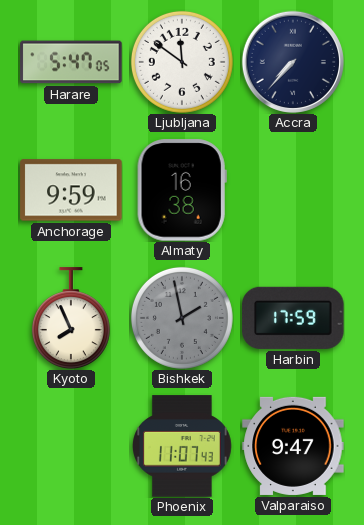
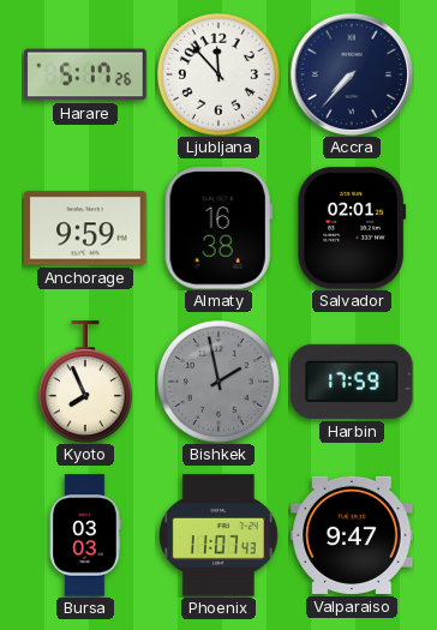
Harare: 5:47 -> 5:17
Ljubljana: 11:51 -> 11:53
Salvador: none -> 02:01
Bursa: none -> 03:03
